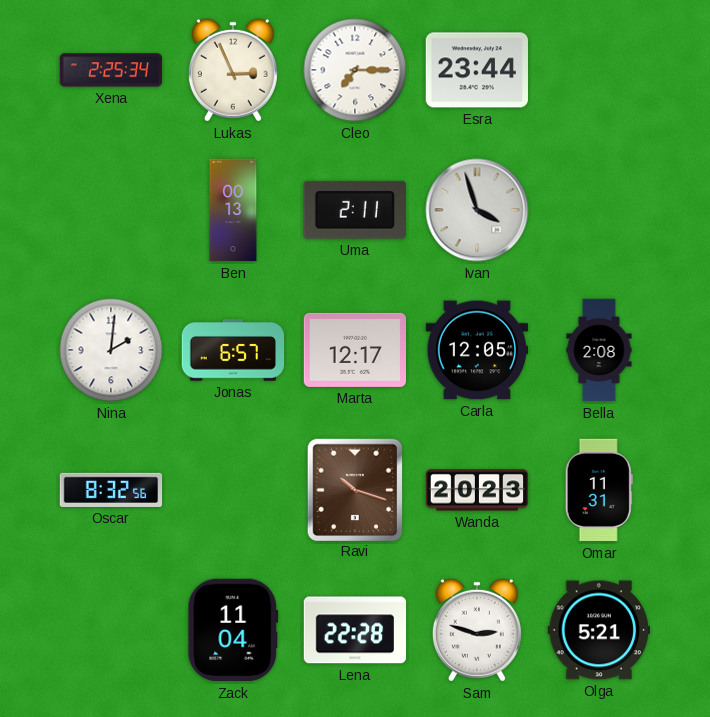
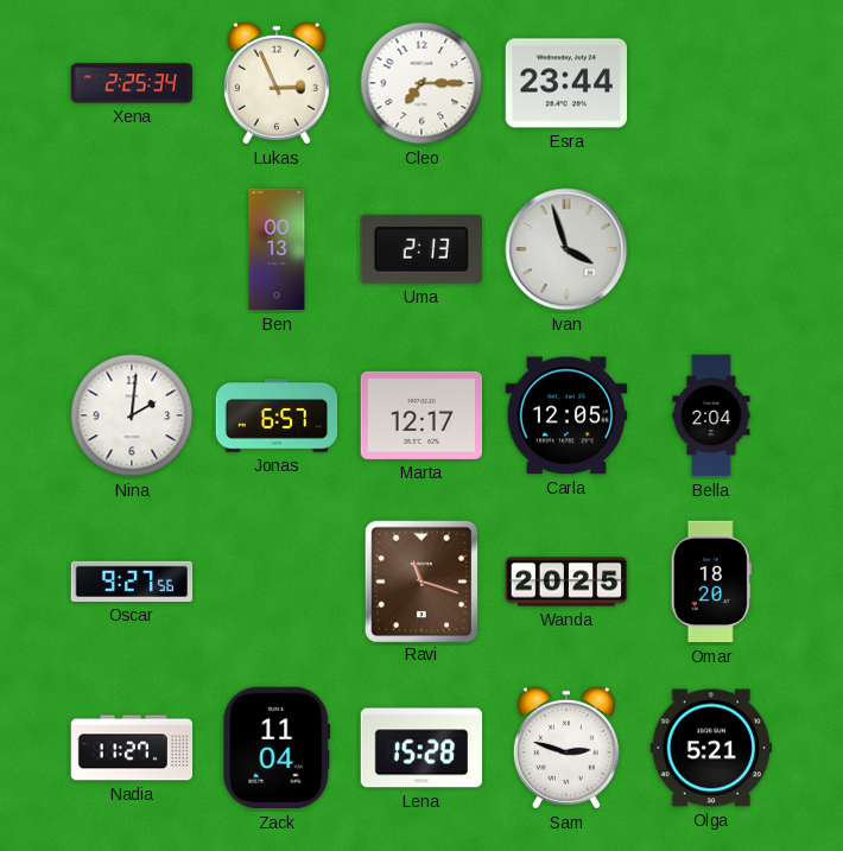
Uma: 2:11 -> 2:13
Bella: 2:08 -> 2:04
Oscar: 8:32 -> 9:27
Ravi: 10:18 -> 11:18
Wanda: 20:23 -> 20:25
Omar: 11:31 -> 18:20
Nadia: none -> 11:27
Lena: 22:28 -> 15:28
